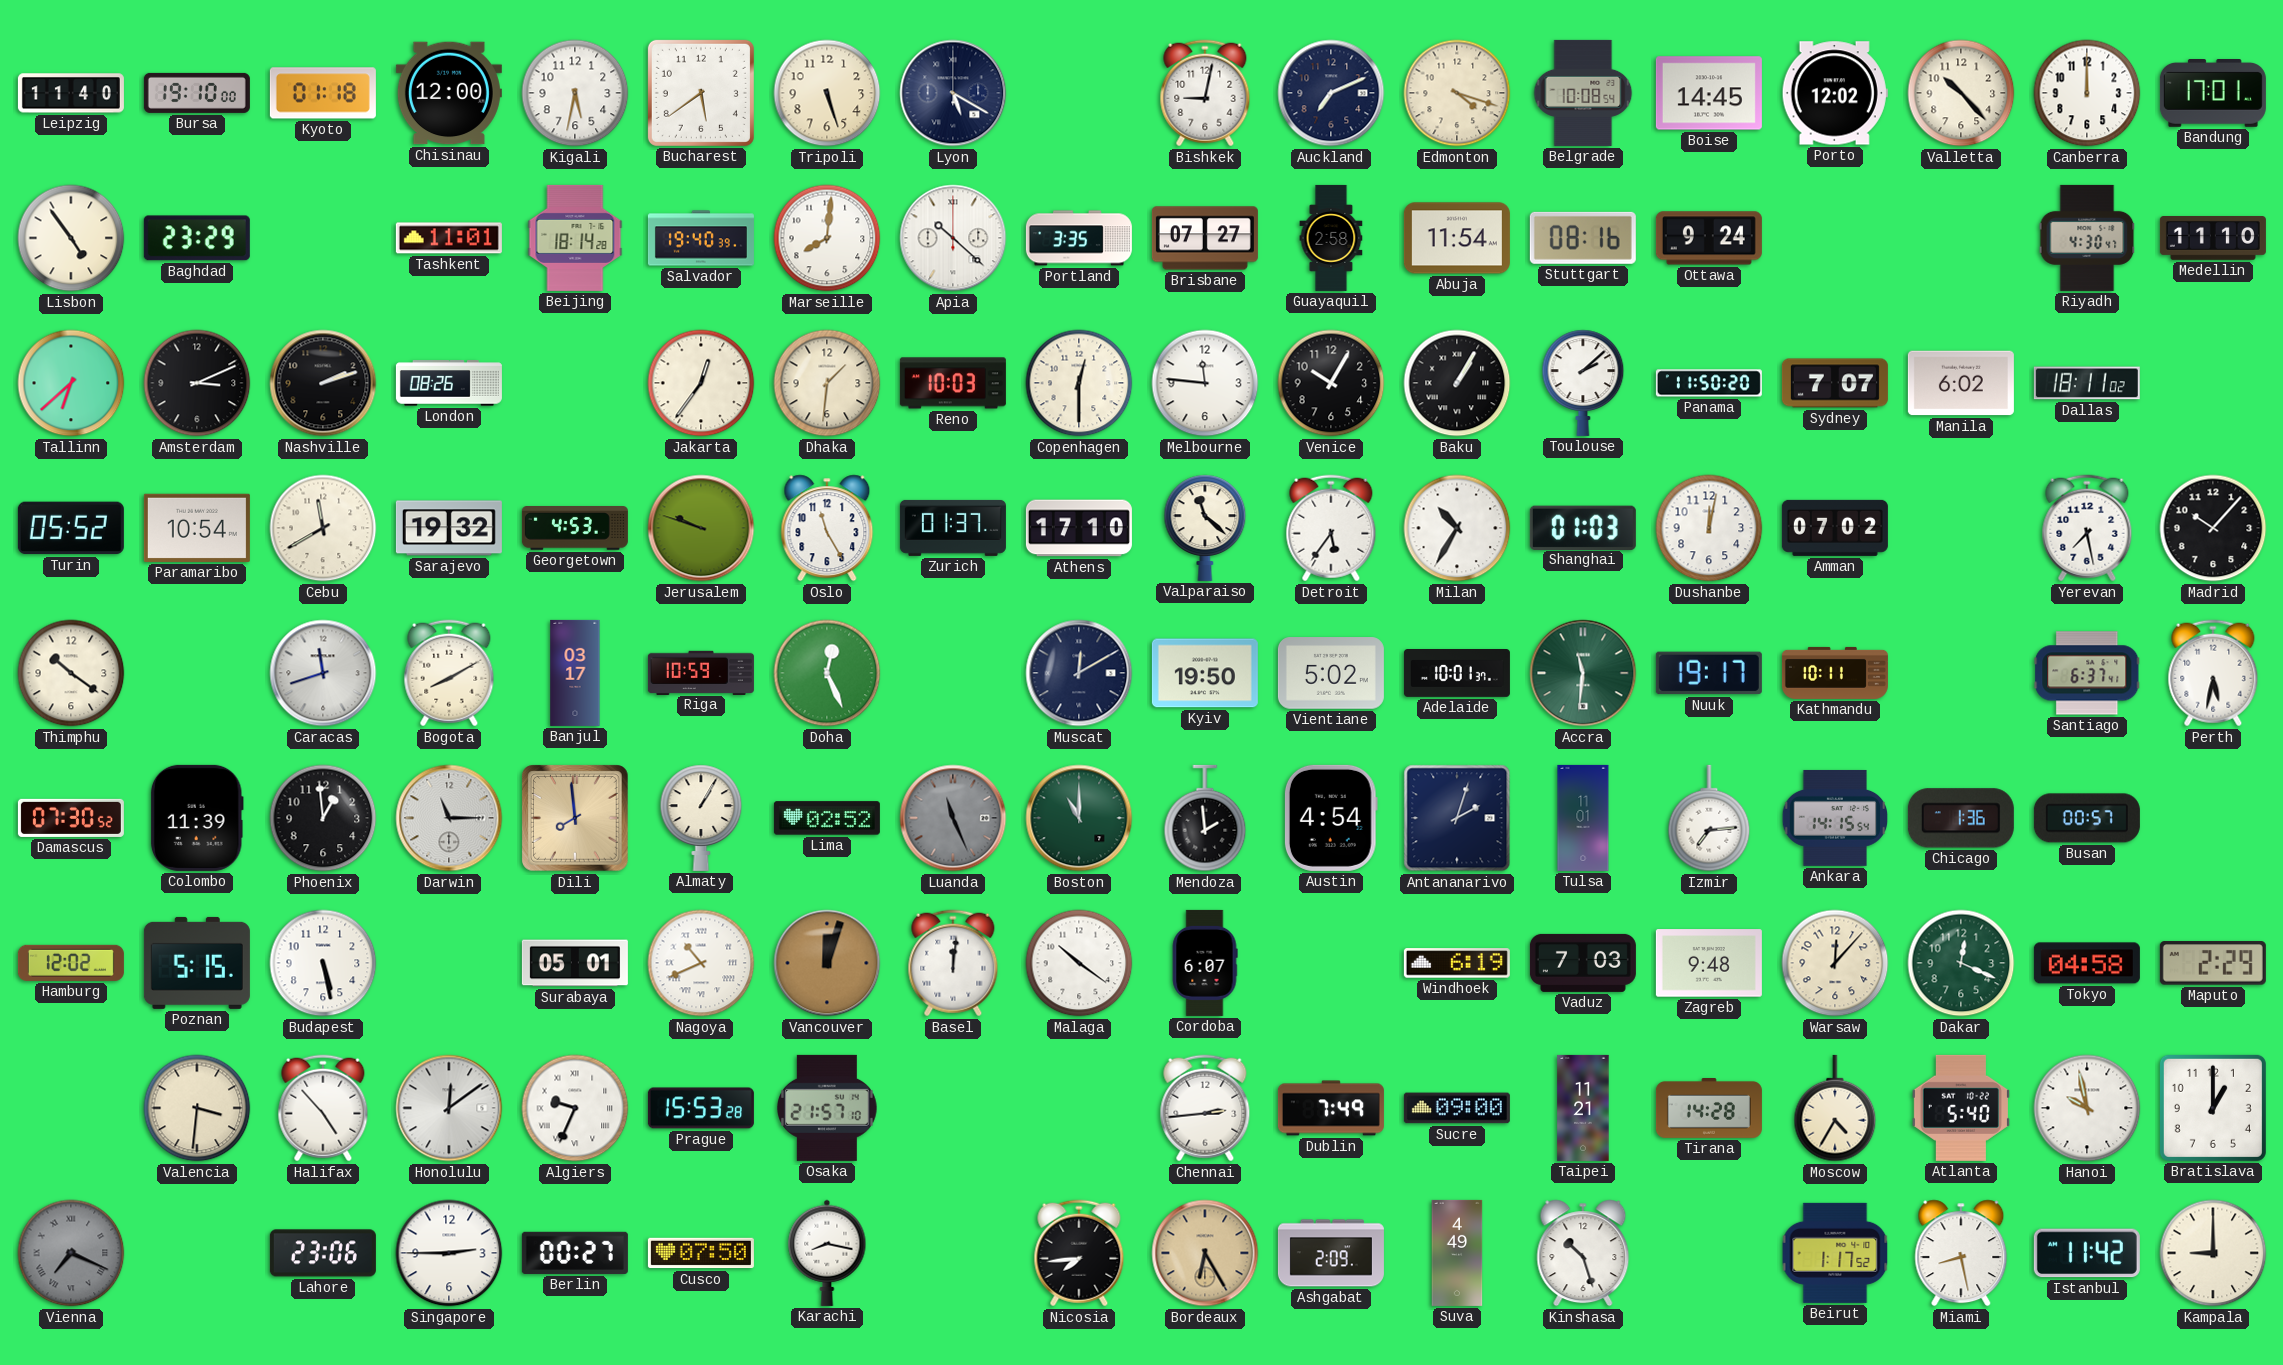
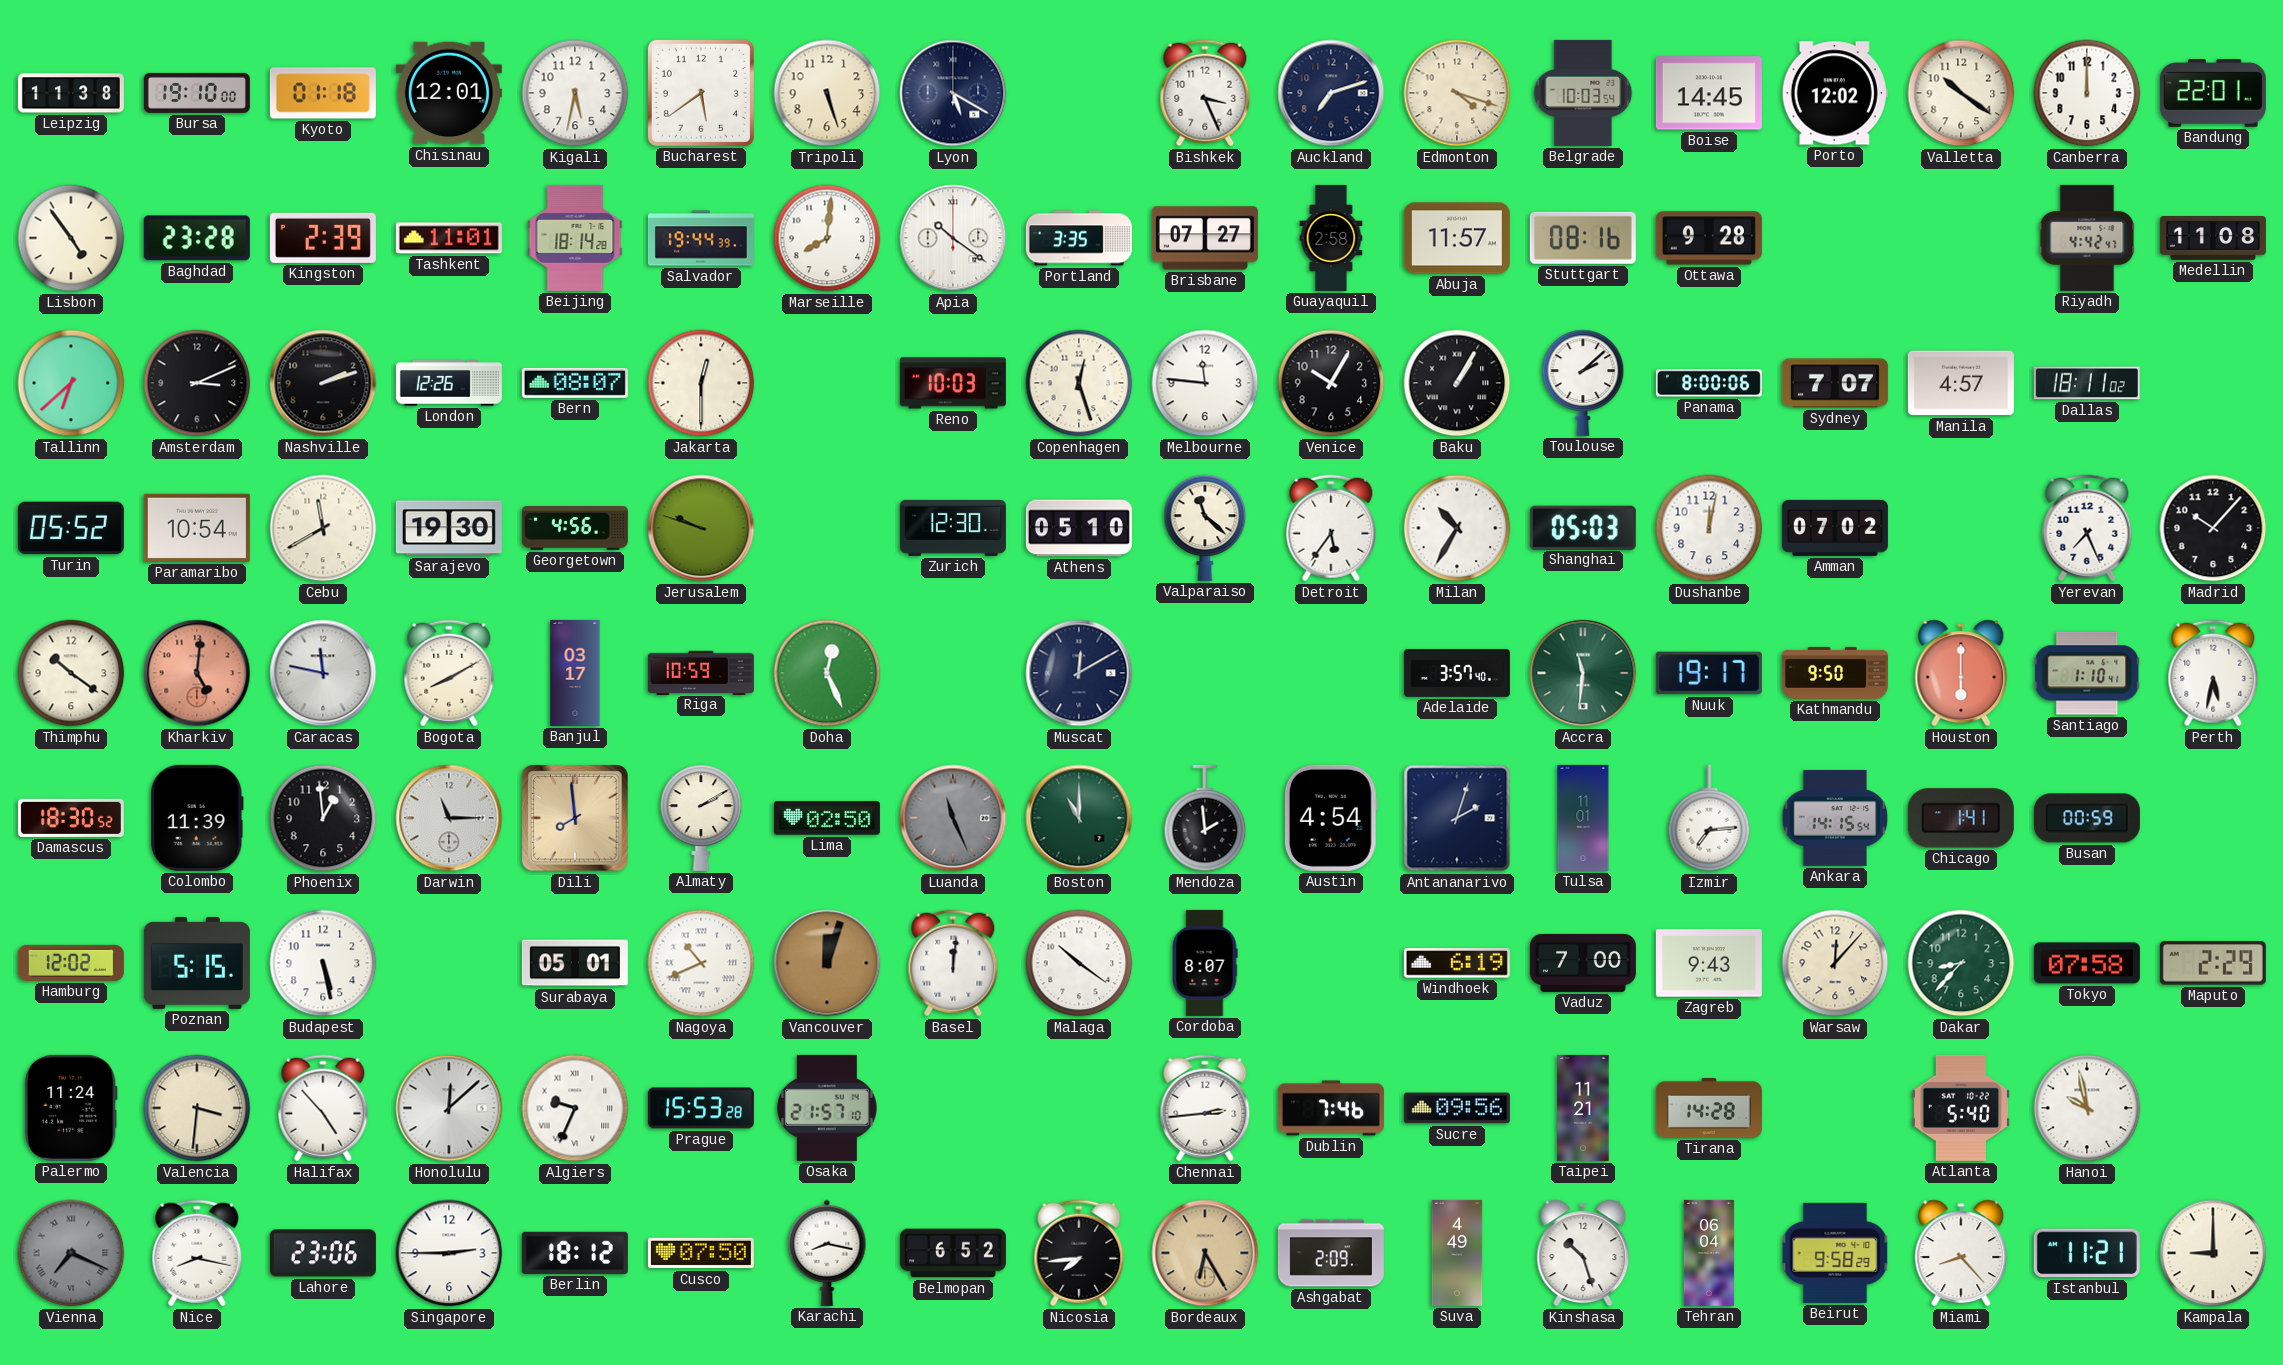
Leipzig: 11:40 -> 11:38
Chisinau: 12:00 -> 12:01
Bishkek: 9:02 -> 3:26
Auckland: 7:11 -> 7:12
Belgrade: 10:08 -> 10:03
Valletta: 10:23 -> 10:21
Bandung: 17:01 -> 22:01
Baghdad: 23:29 -> 23:28
Kingston: none -> 2:39
Salvador: 19:40 -> 19:44
Apia: 10:22 -> 10:21
Abuja: 11:54 -> 11:57
Ottawa: 9:24 -> 9:28
Riyadh: 4:30 -> 4:42
Medellin: 11:10 -> 11:08
London: 08:26 -> 12:26
Bern: none -> 08:07
Jakarta: 12:36 -> 12:30
Dhaka: 1:31 -> none
Copenhagen: 12:30 -> 12:27
Panama: 11:50 -> 8:00
Manila: 6:02 -> 4:57
Sarajevo: 19:32 -> 19:30
Georgetown: 4:53 -> 4:56
Oslo: 11:25 -> none
Zurich: 01:37 -> 12:30
Athens: 17:10 -> 05:10
Shanghai: 01:03 -> 05:03
Yerevan: 7:28 -> 7:26
Kharkiv: none -> 5:01
Caracas: 11:42 -> 11:47
Kyiv: 19:50 -> none
Vientiane: 5:02 -> none
Adelaide: 10:01 -> 3:57
Kathmandu: 10:11 -> 9:50
Houston: none -> 6:00
Santiago: 6:37 -> 1:10
Damascus: 07:30 -> 18:30
Almaty: 1:05 -> 2:10
Lima: 02:52 -> 02:50
Chicago: 1:36 -> 1:41
Busan: 00:57 -> 00:59
Cordoba: 6:07 -> 8:07
Vaduz: 7:03 -> 7:00
Zagreb: 9:48 -> 9:43
Dakar: 12:19 -> 8:37
Tokyo: 04:58 -> 07:58
Palermo: none -> 11:24
Honolulu: 12:09 -> 12:08
Dublin: 7:49 -> 7:46
Sucre: 09:00 -> 09:56
Moscow: 4:35 -> none
Bratislava: 1:00 -> none
Nice: none -> 8:17
Berlin: 00:27 -> 18:12
Belmopan: none -> 6:52
Tehran: none -> 06:04
Beirut: 1:17 -> 9:58
Miami: 8:28 -> 8:23
Istanbul: 11:42 -> 11:21
